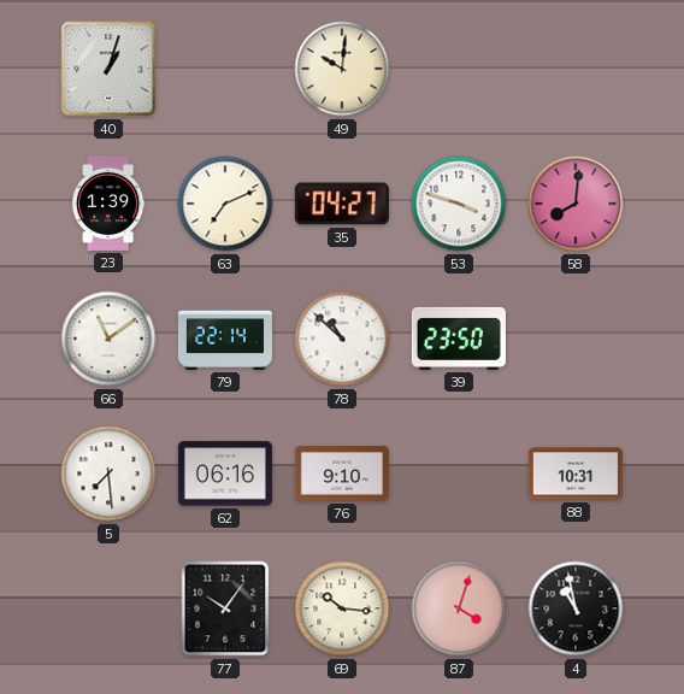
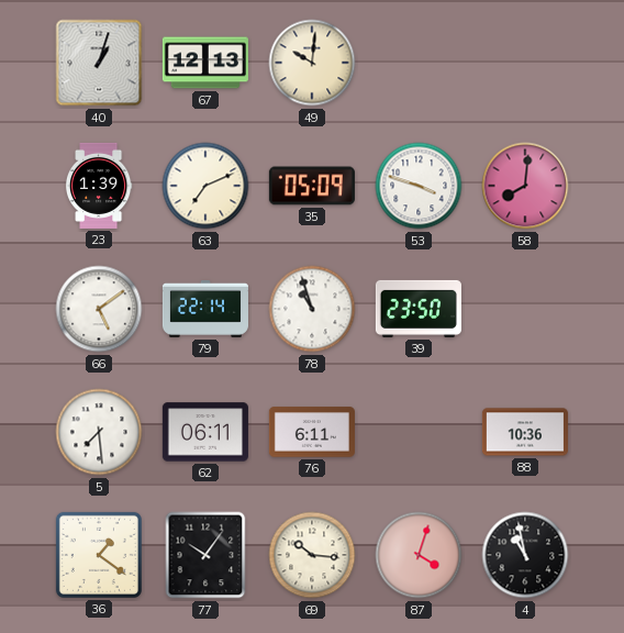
67: none -> 12:13
35: 04:27 -> 05:09
66: 11:09 -> 5:09
78: 10:52 -> 10:57
62: 06:16 -> 06:11
76: 9:10 -> 6:11
88: 10:31 -> 10:36
36: none -> 1:21
